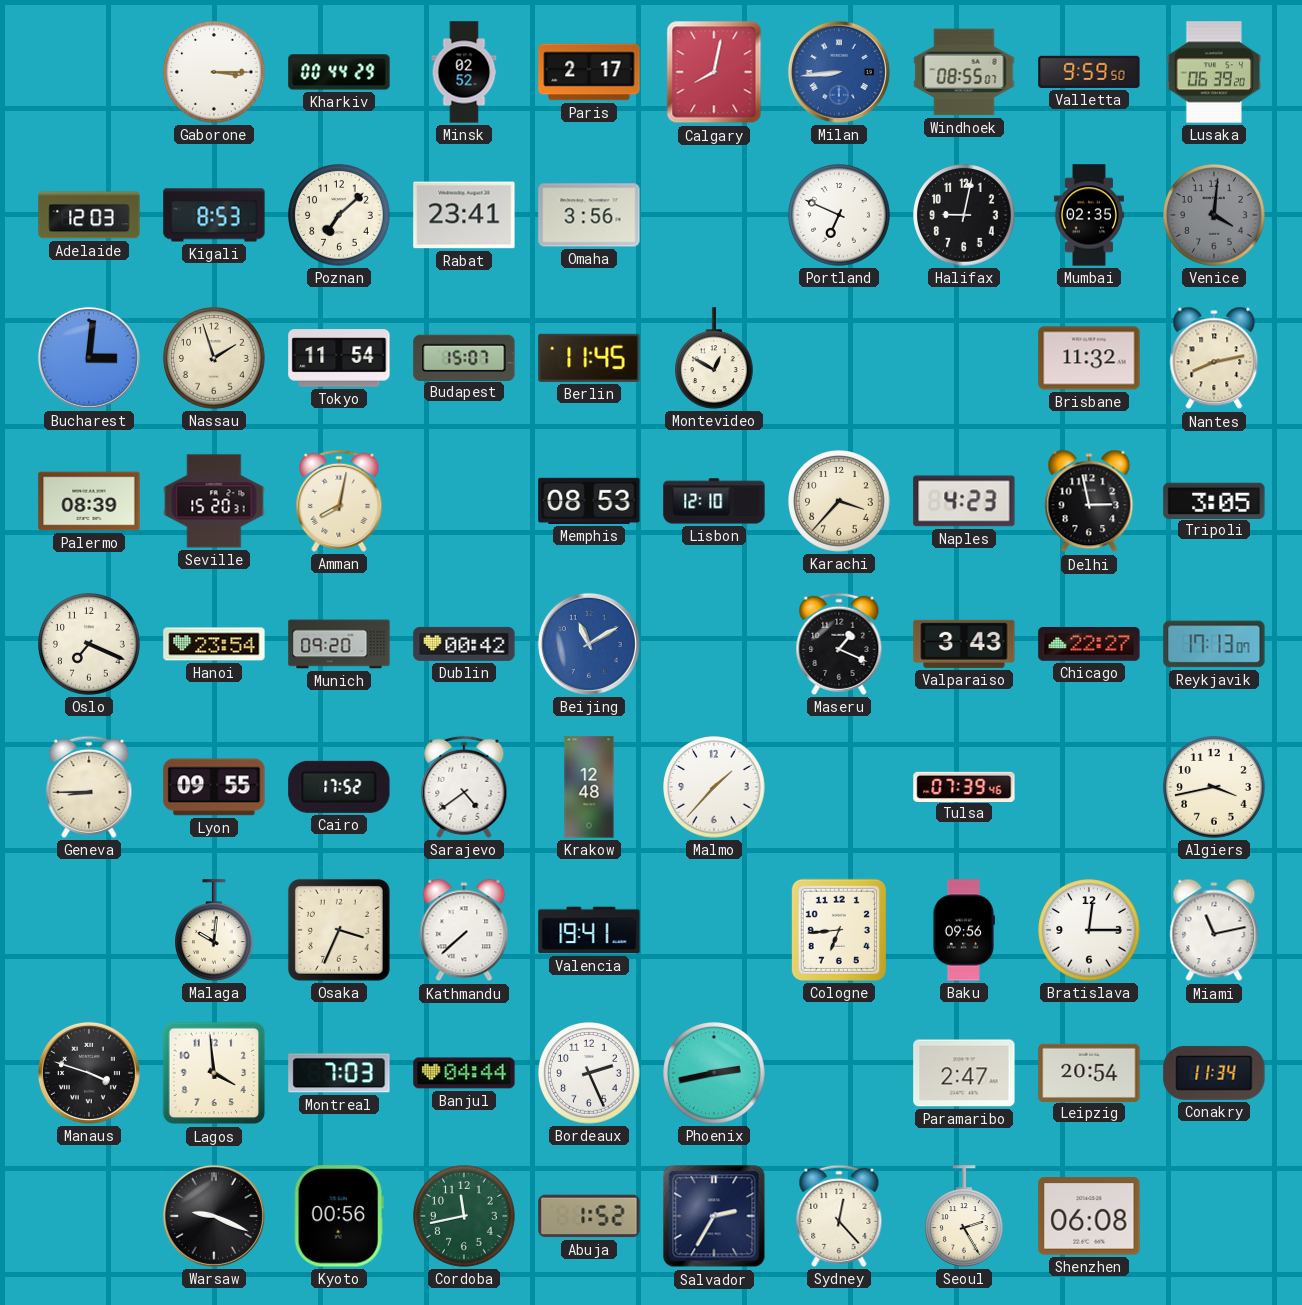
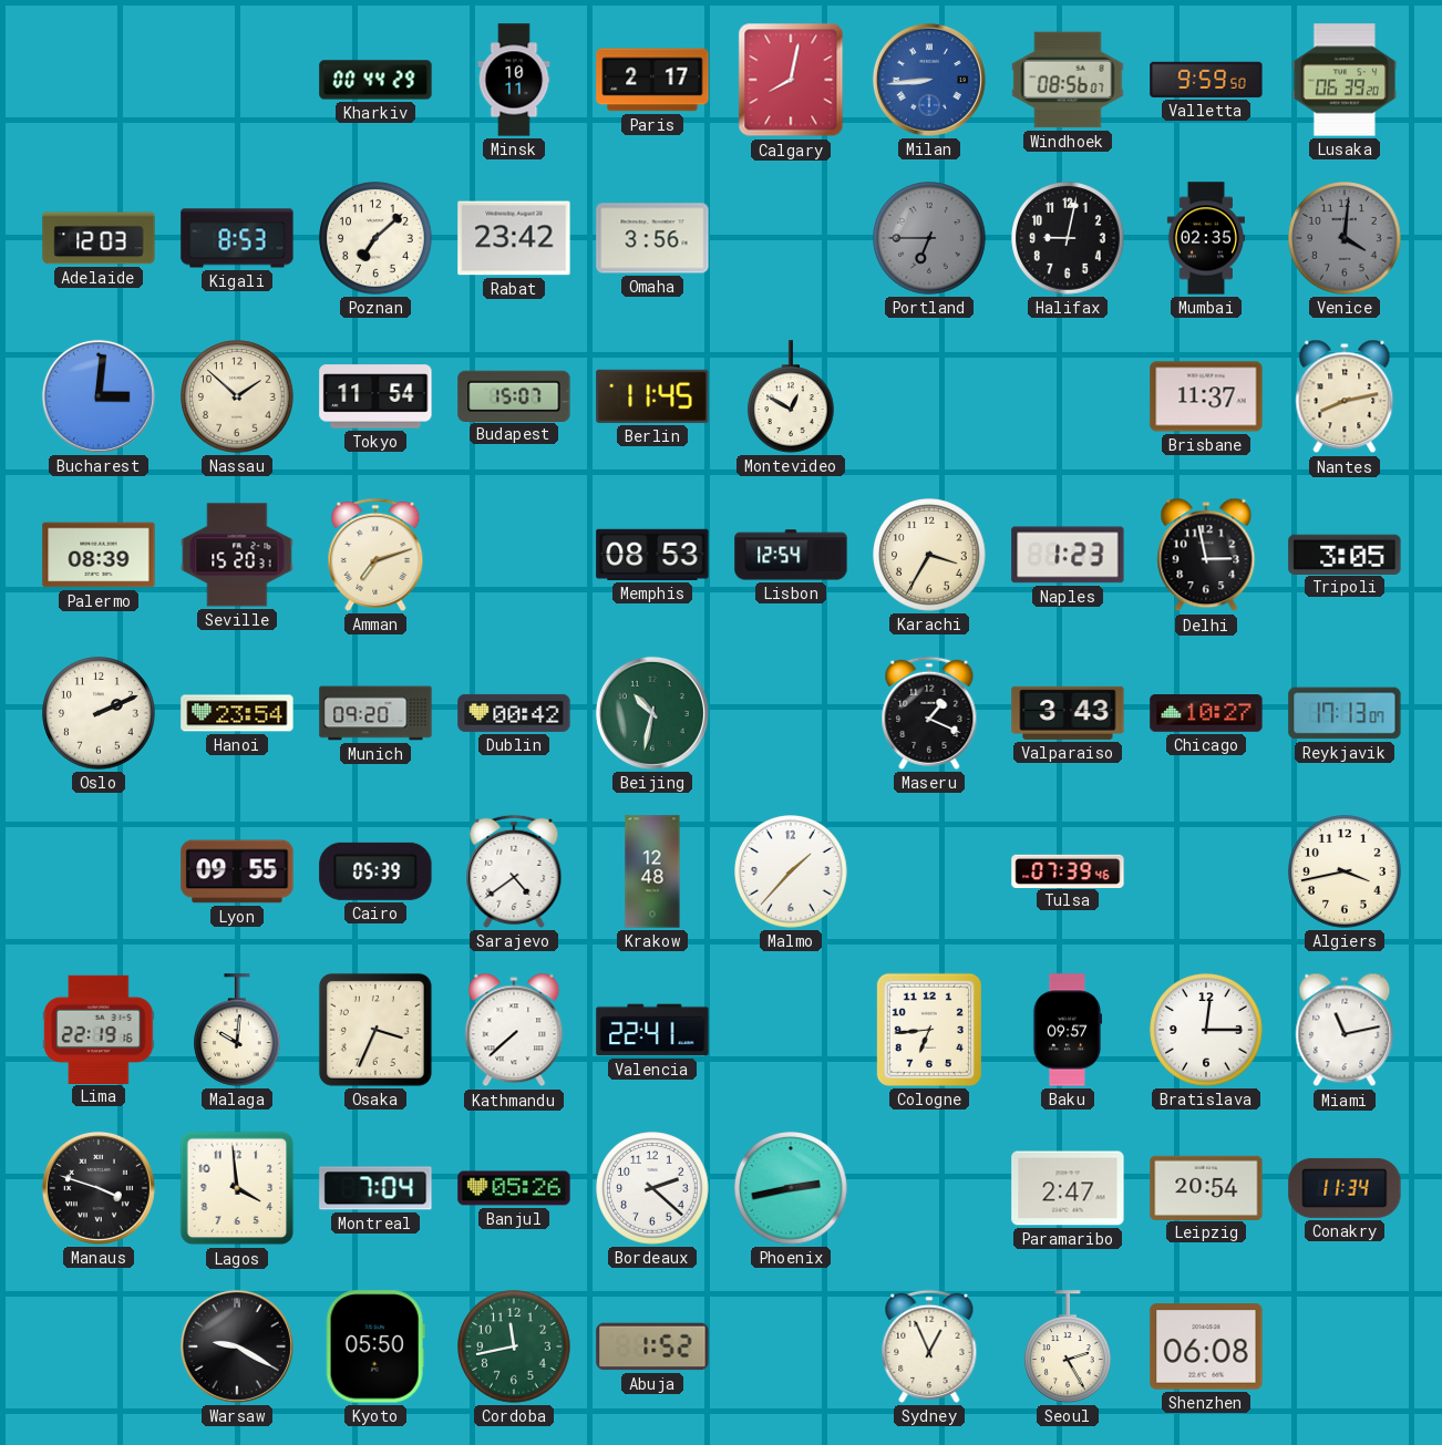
Gaborone: 3:15 -> none
Minsk: 02:52 -> 10:11
Windhoek: 08:55 -> 08:56
Rabat: 23:41 -> 23:42
Portland: 6:49 -> 6:45
Portland dial: white -> grey
Nassau: 1:57 -> 1:52
Brisbane: 11:32 -> 11:37
Amman: 8:02 -> 7:12
Lisbon: 12:10 -> 12:54
Karachi: 3:37 -> 3:35
Naples: 4:23 -> 1:23
Oslo: 7:19 -> 2:11
Beijing: 11:10 -> 10:32
Beijing dial: blue -> green
Chicago: 22:27 -> 10:27
Geneva: 8:45 -> none
Cairo: 17:52 -> 05:39
Lima: none -> 22:19
Valencia: 19:41 -> 22:41
Baku: 09:56 -> 09:57
Montreal: 7:03 -> 7:04
Banjul: 04:44 -> 05:26
Bordeaux: 2:26 -> 2:22
Warsaw: 9:19 -> 9:20
Kyoto: 00:56 -> 05:50
Salvador: 2:35 -> none
Sydney: 12:23 -> 12:56
